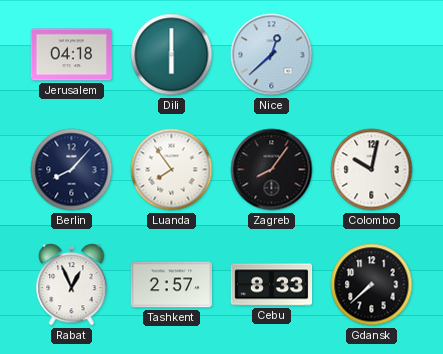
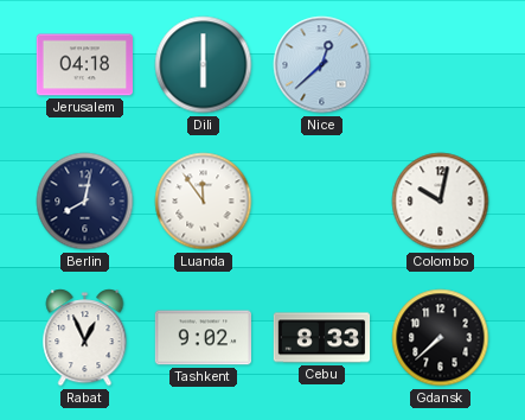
Berlin: 8:07 -> 8:02
Luanda: 7:54 -> 11:54
Zagreb: 8:06 -> none
Tashkent: 2:57 -> 9:02
